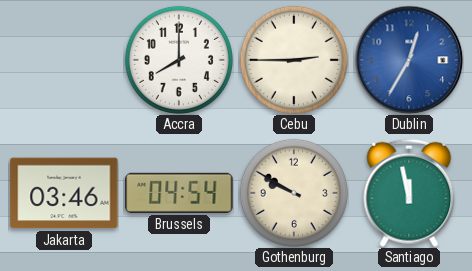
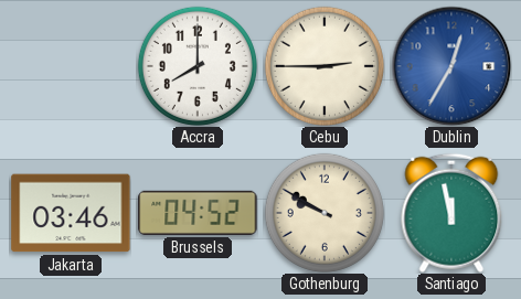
Brussels: 04:54 -> 04:52
